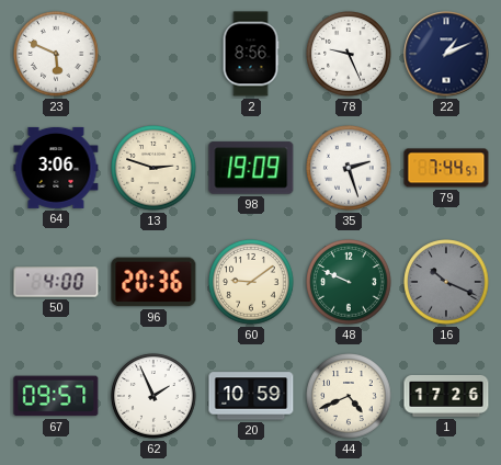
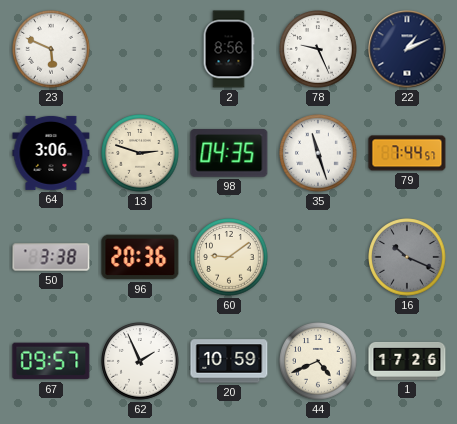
98: 19:09 -> 04:35
35: 2:27 -> 11:27
50: 4:00 -> 3:38
48: 9:49 -> none
